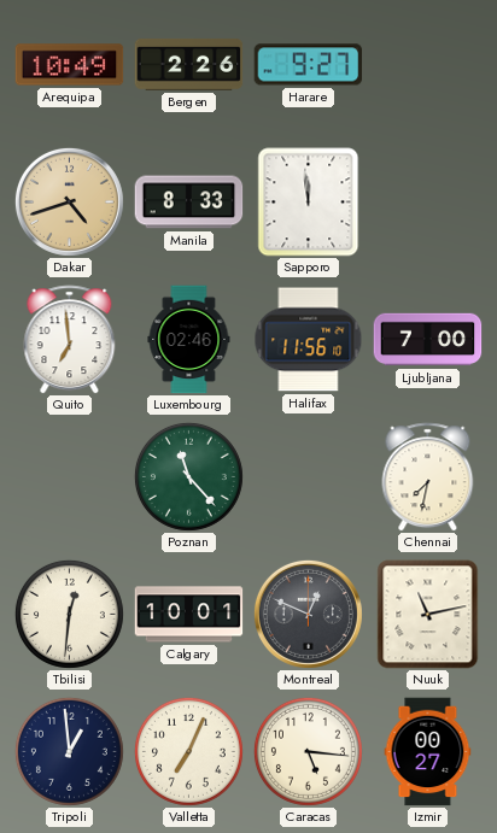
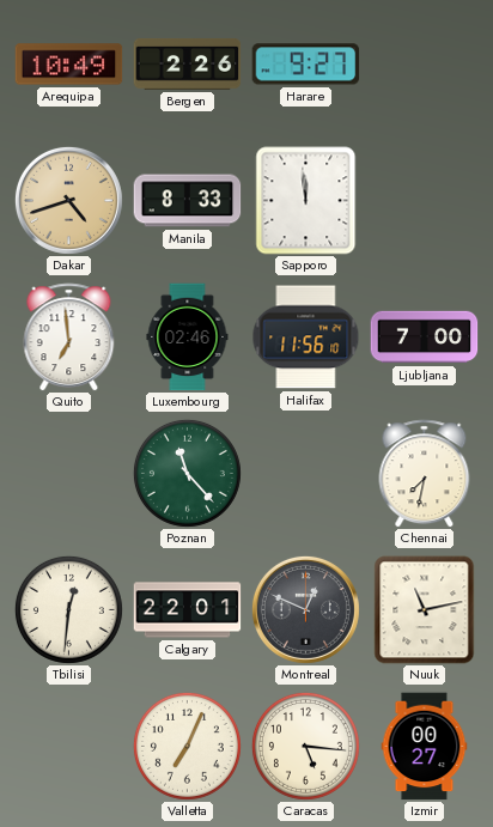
Calgary: 10:01 -> 22:01
Tripoli: 12:59 -> none
